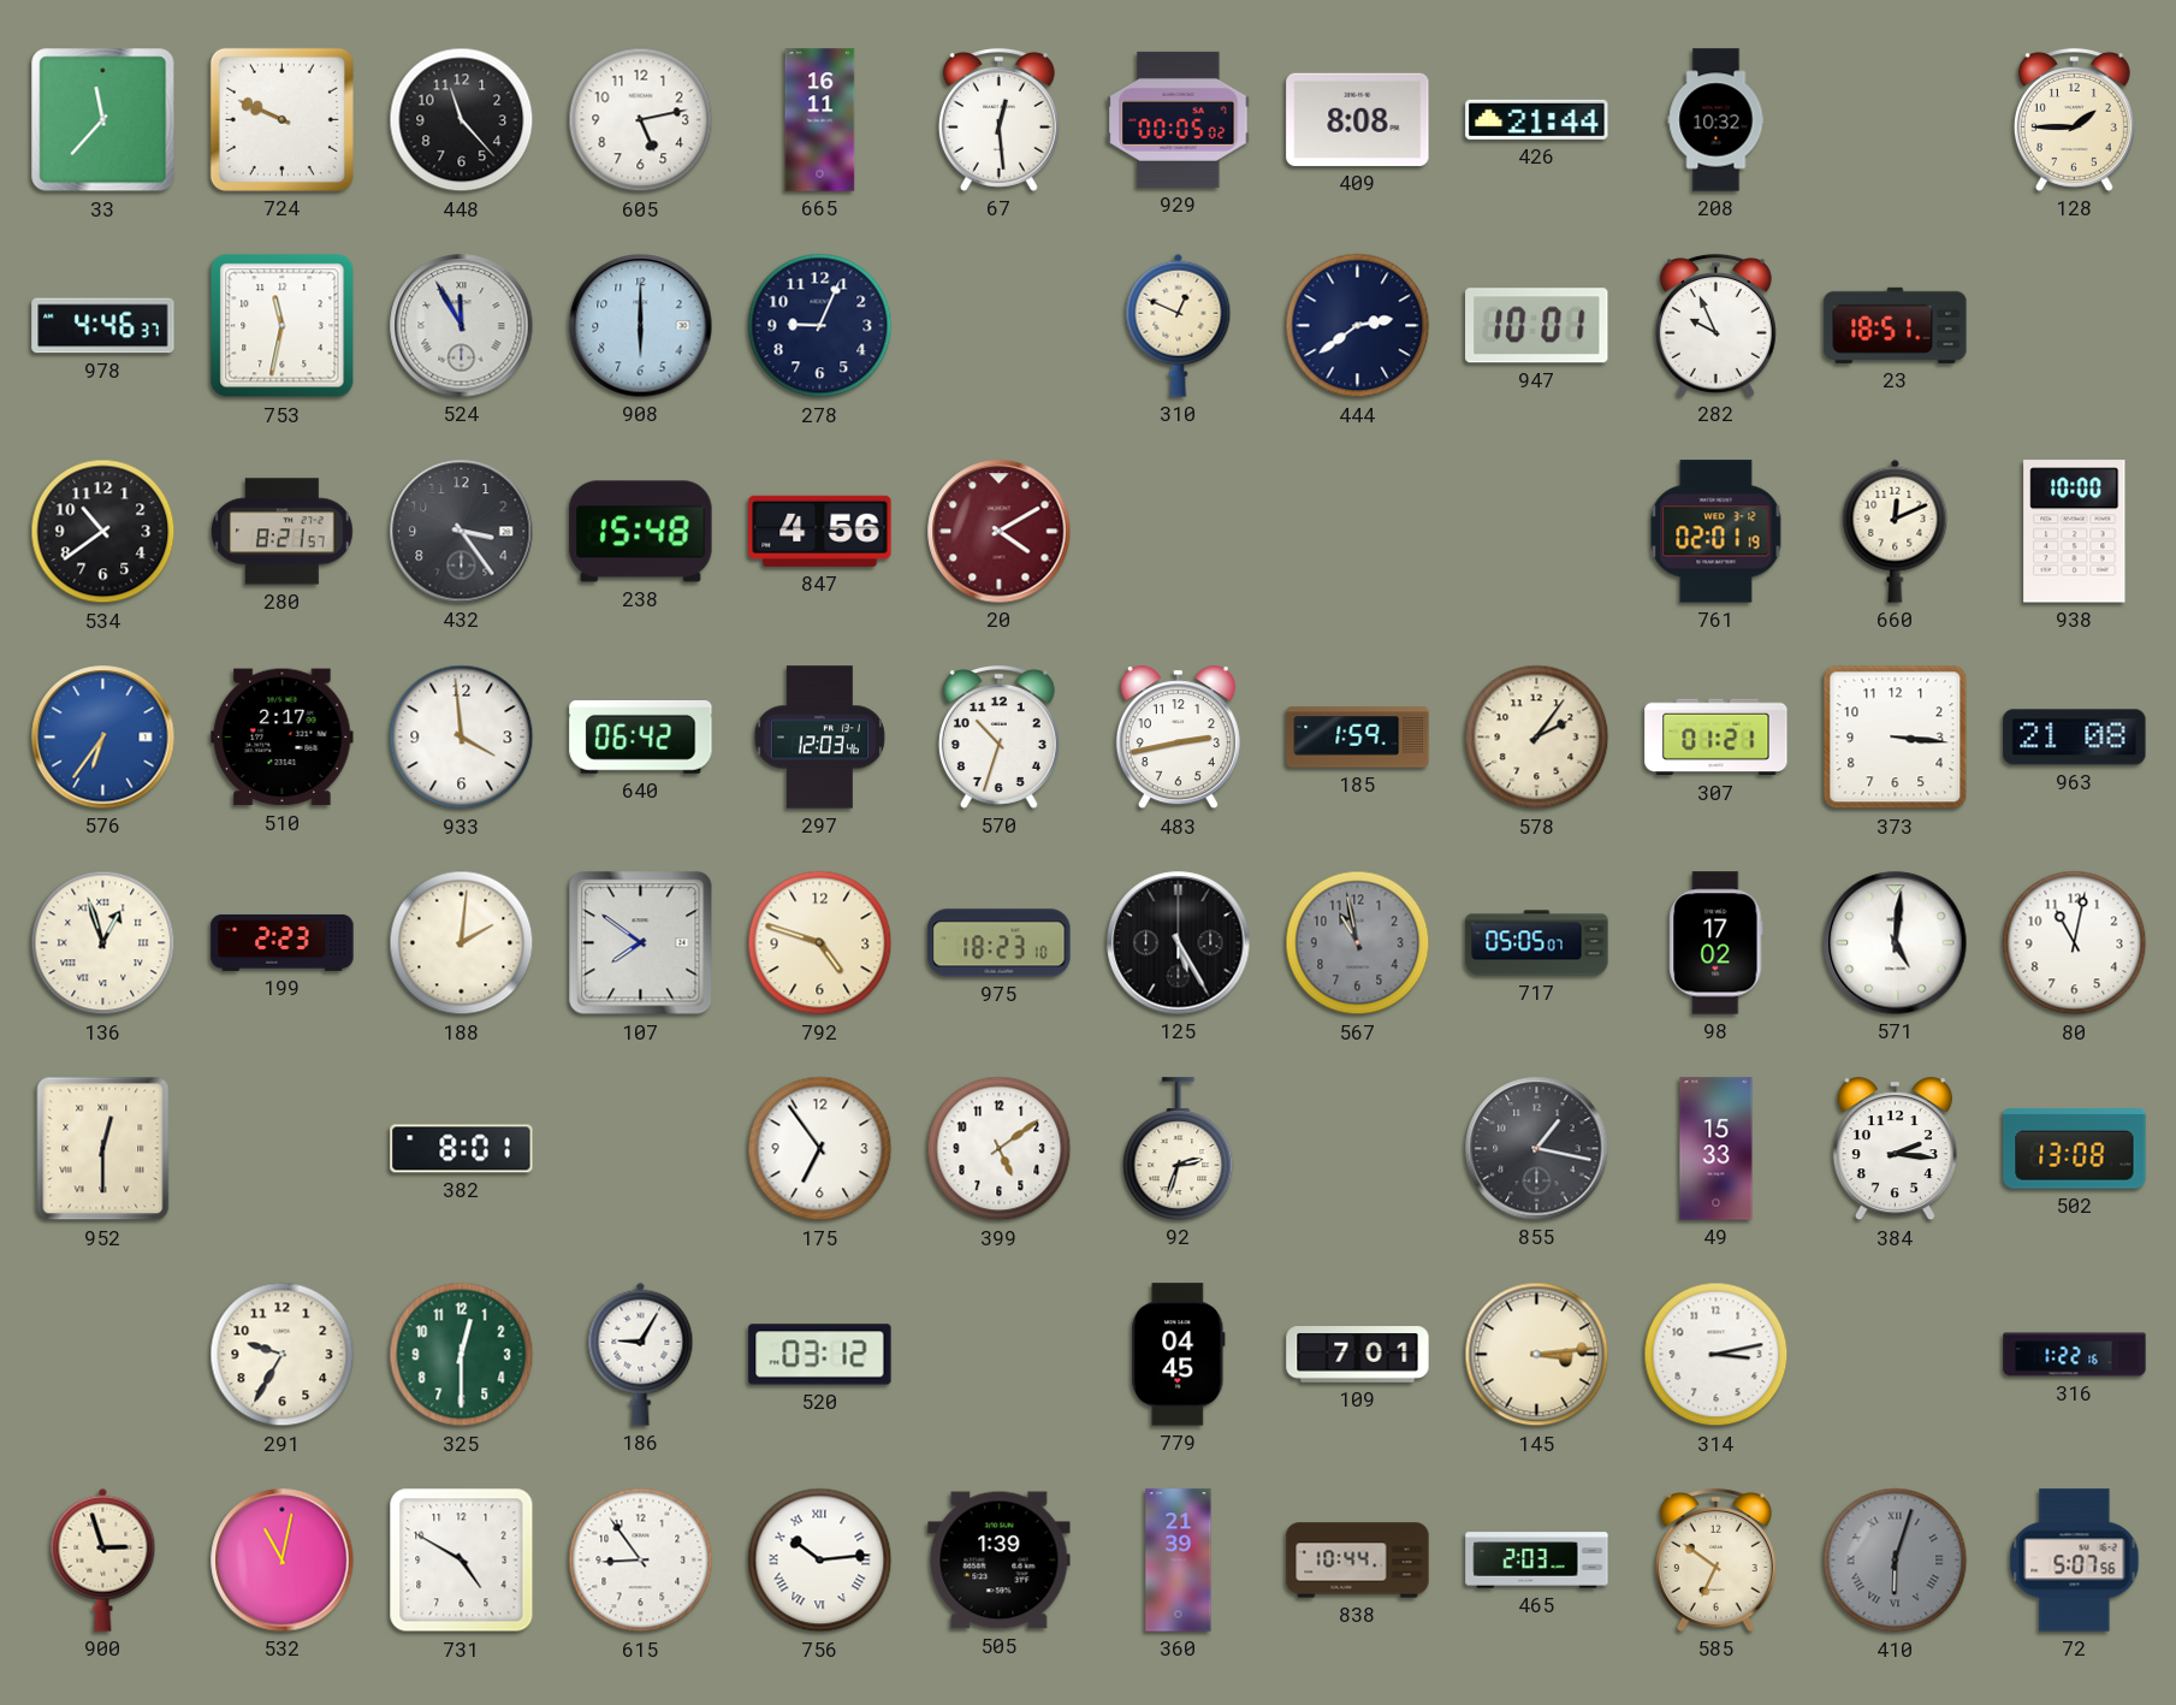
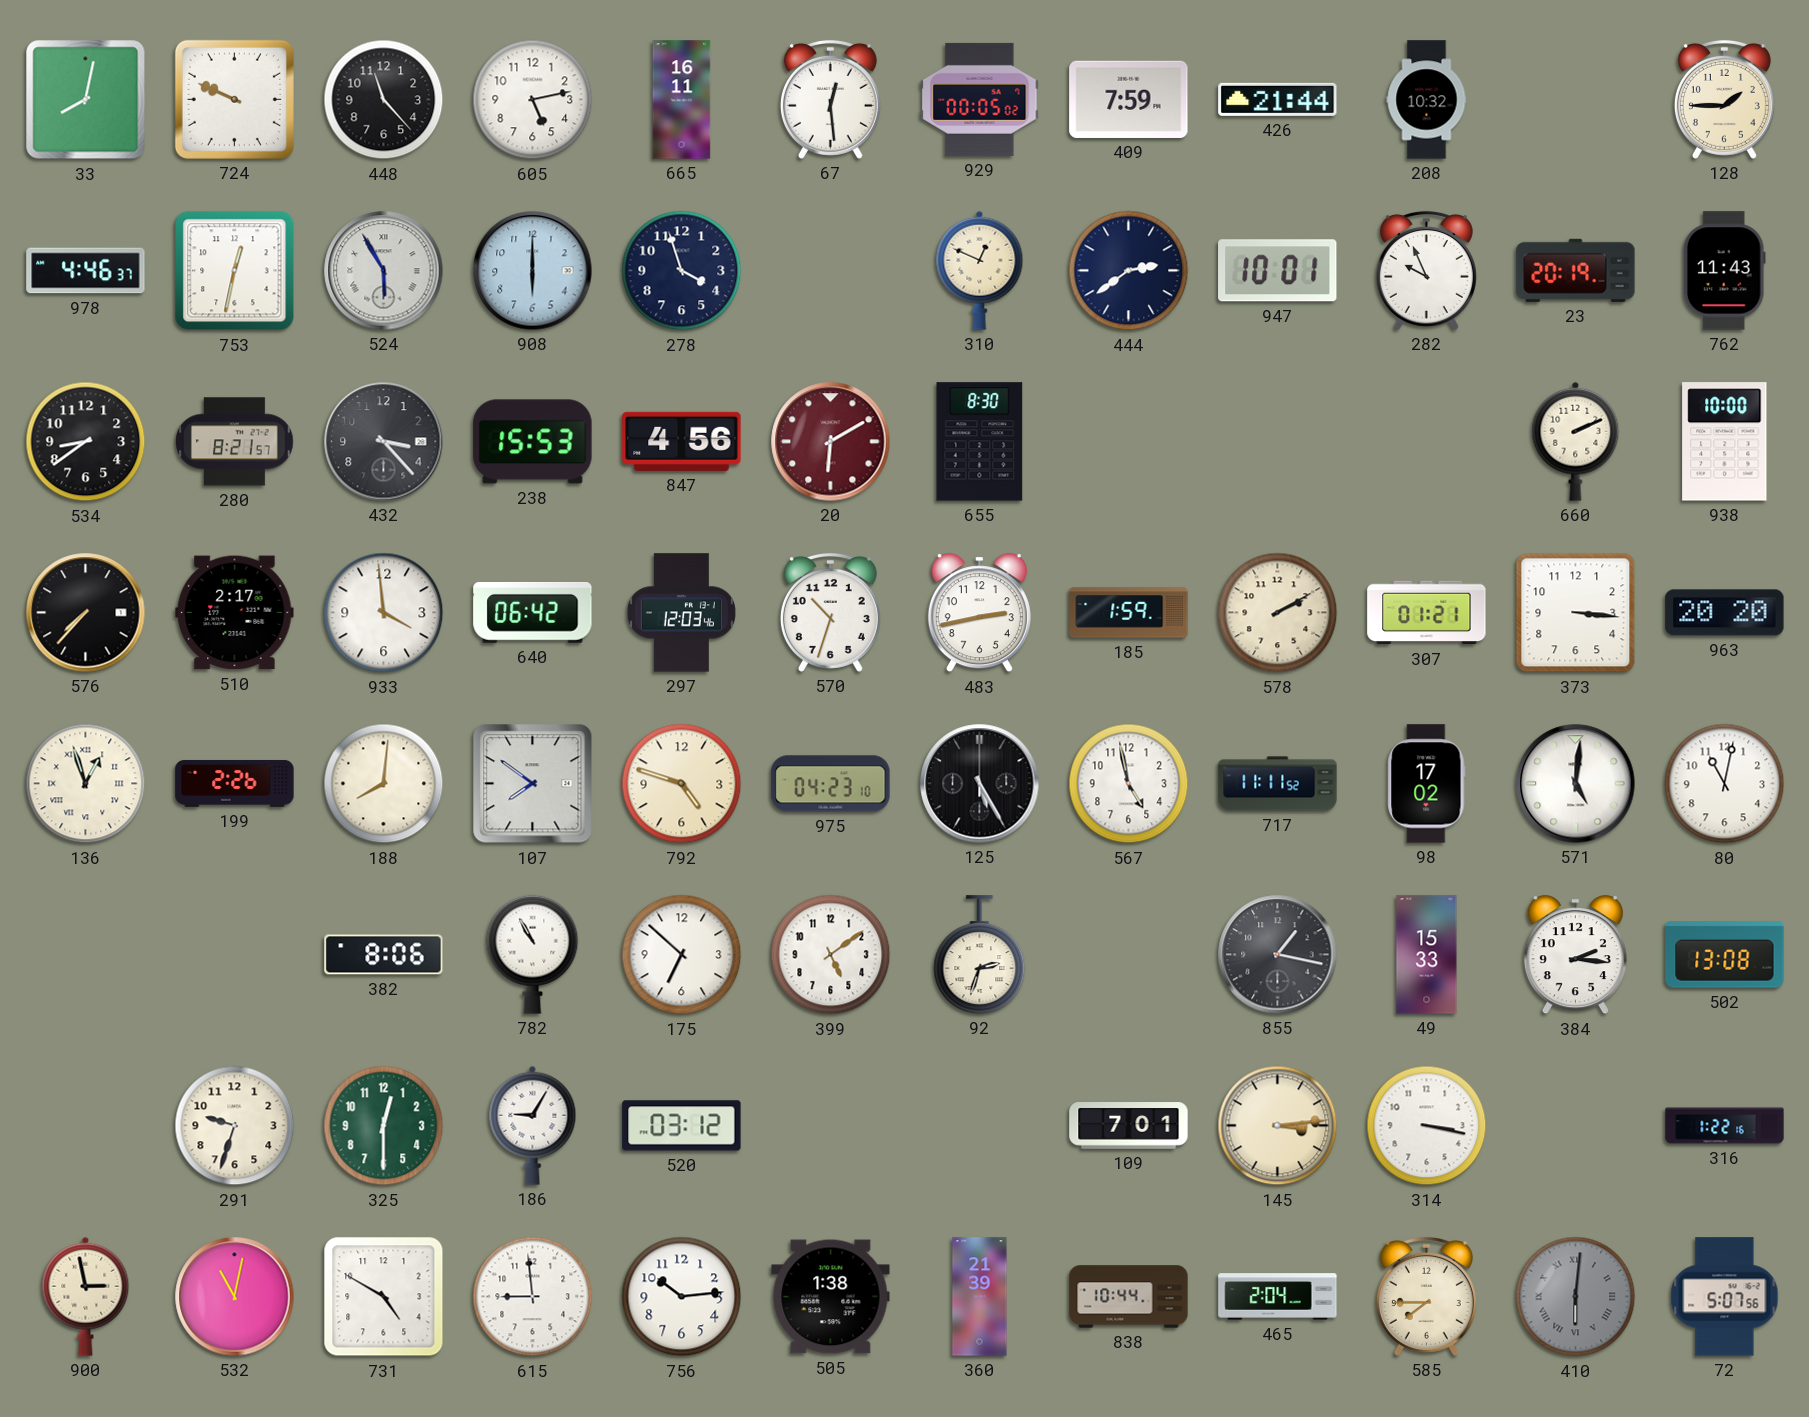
33: 11:37 -> 8:02
409: 8:08 -> 7:59
753: 11:32 -> 12:32
524: 11:55 -> 5:55
278: 9:04 -> 3:57
23: 18:51 -> 20:19
762: none -> 11:43
534: 10:39 -> 8:39
432: 3:24 -> 3:23
238: 15:48 -> 15:53
20: 4:10 -> 6:10
655: none -> 8:30
761: 02:01 -> none
660: 12:11 -> 2:11
576: 6:36 -> 7:37
576 dial: blue -> black
578: 2:06 -> 2:10
963: 21:08 -> 20:20
199: 2:23 -> 2:26
188: 2:01 -> 8:01
975: 18:23 -> 04:23
567: 10:58 -> 4:58
567 dial: grey -> white
717: 05:05 -> 11:11
952: 12:30 -> none
382: 8:01 -> 8:06
782: none -> 10:55
175: 6:54 -> 6:52
291: 9:35 -> 9:33
779: 04:45 -> none
314: 3:13 -> 3:17
900: 2:57 -> 2:58
615: 8:54 -> 8:59
756 numerals: Roman -> Arabic
505: 1:39 -> 1:38
465: 2:03 -> 2:04
585: 6:51 -> 7:45
410: 6:03 -> 6:01
